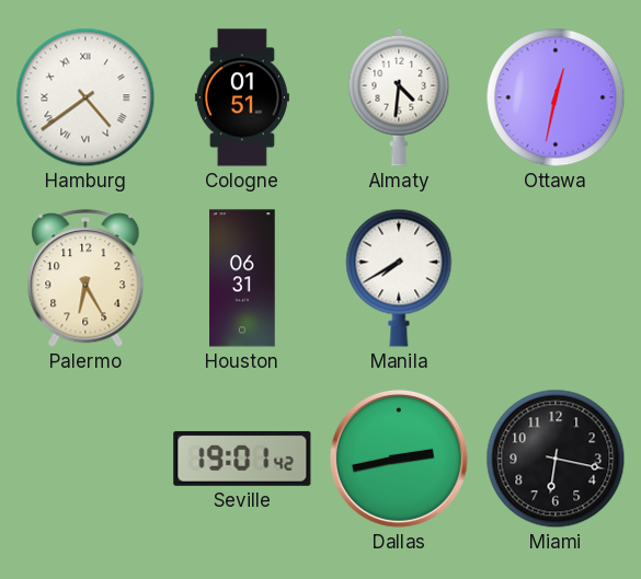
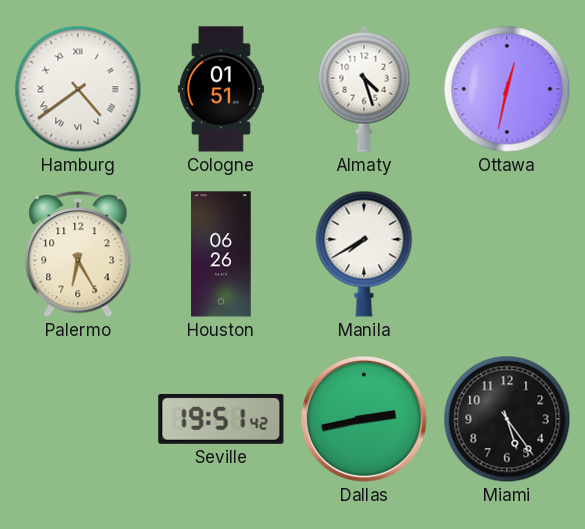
Almaty: 4:31 -> 4:27
Houston: 06:31 -> 06:26
Seville: 19:01 -> 19:51
Miami: 6:17 -> 5:24
